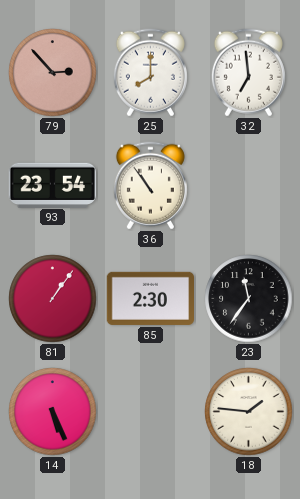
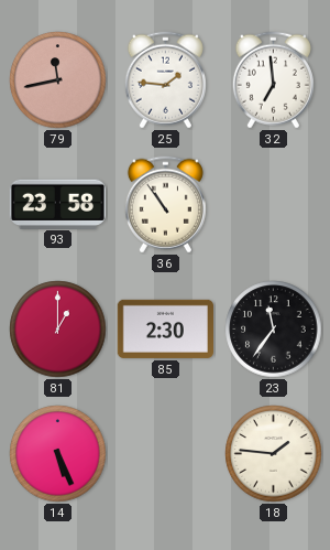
79: 2:53 -> 11:43
25: 8:00 -> 1:46
93: 23:54 -> 23:58
81: 1:06 -> 1:00
